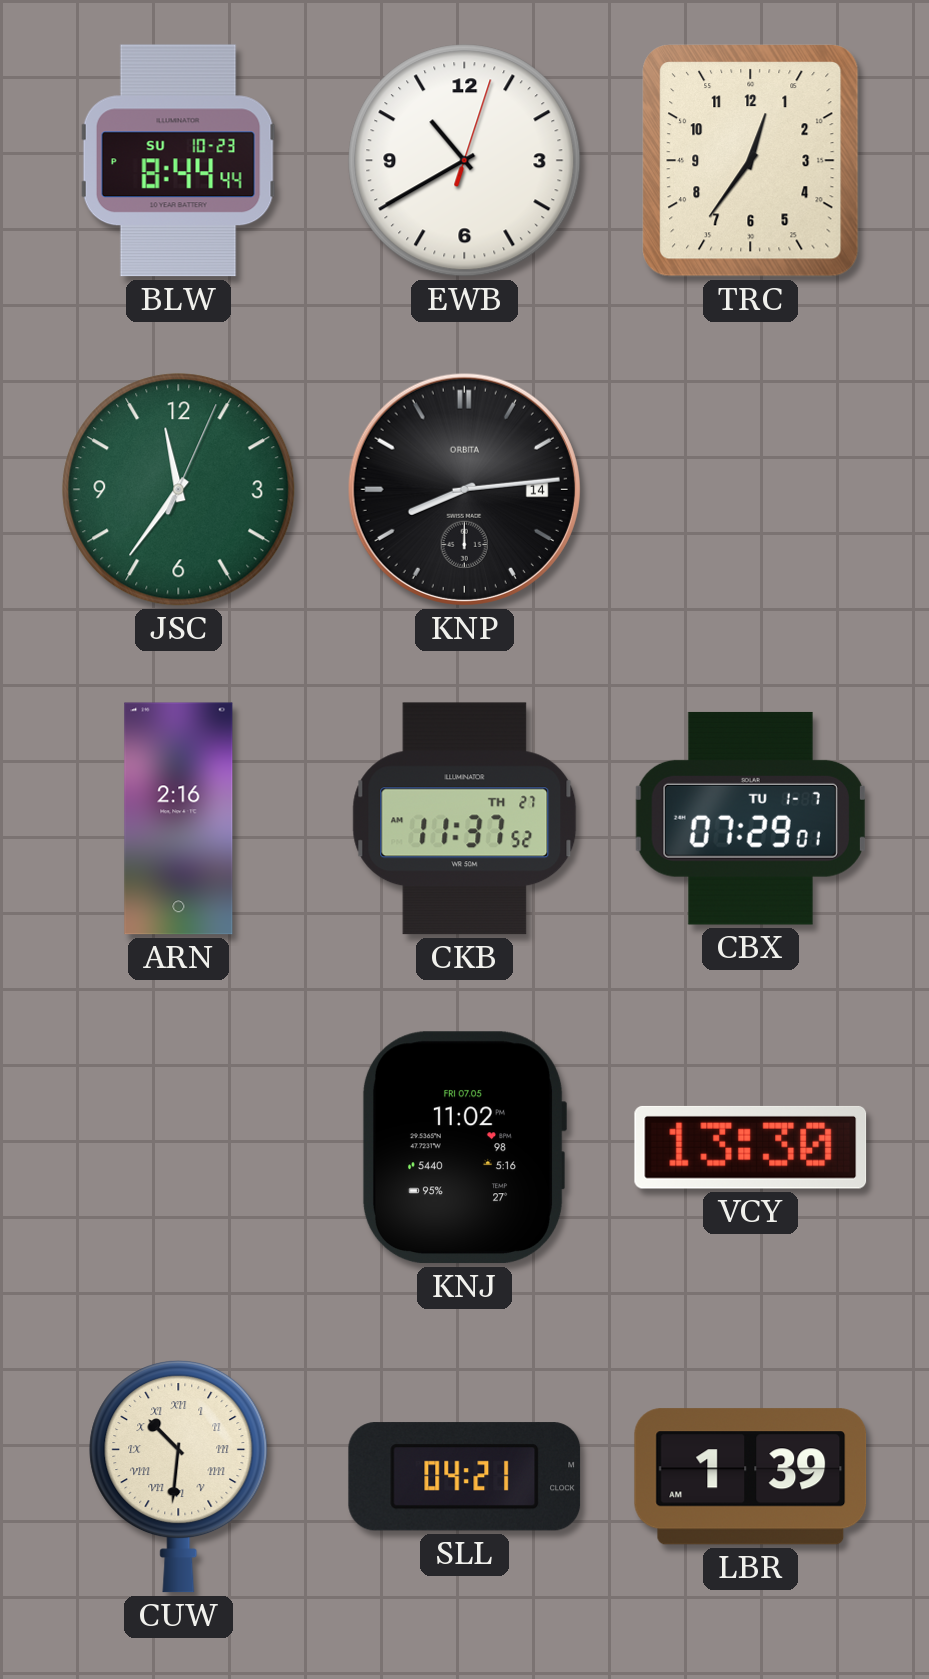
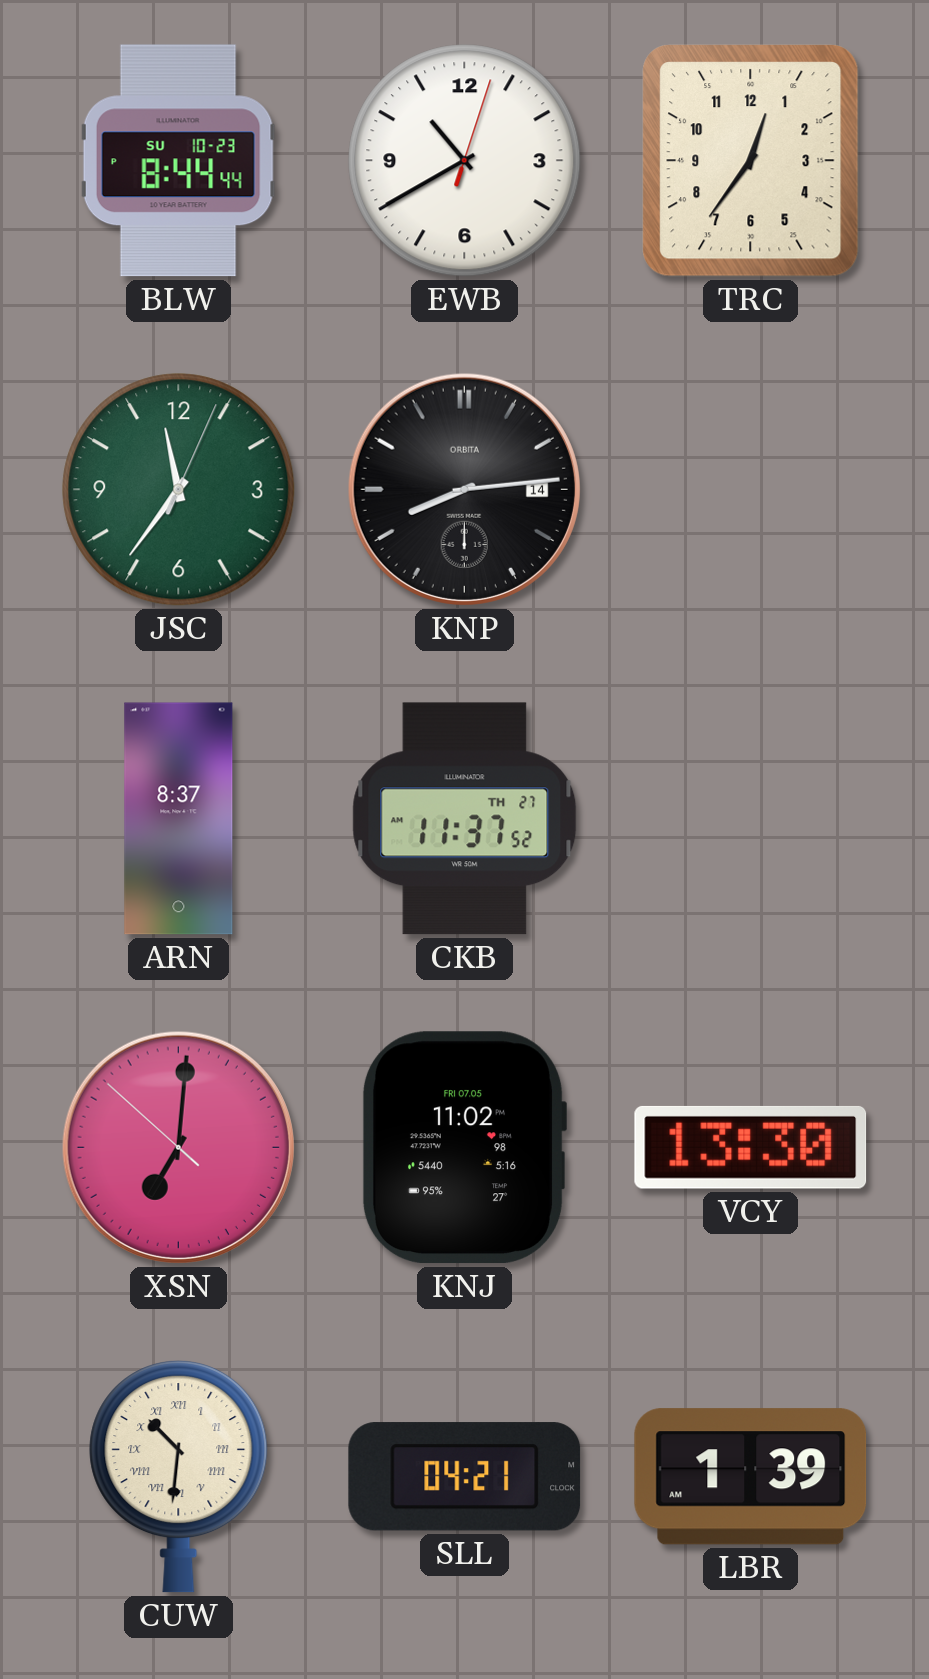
ARN: 2:16 -> 8:37
CBX: 07:29 -> none
XSN: none -> 7:00
